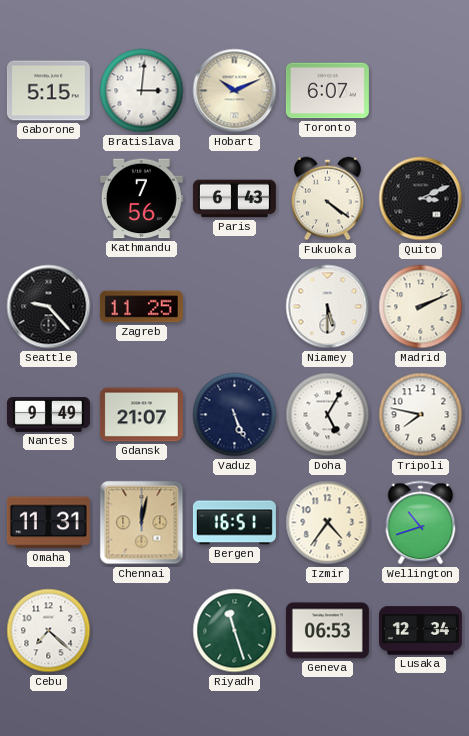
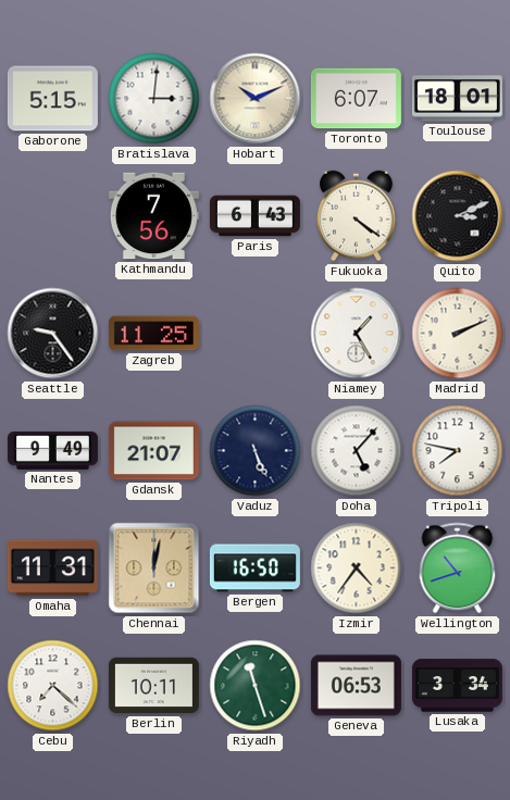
Toulouse: none -> 18:01
Seattle: 9:23 -> 9:24
Niamey: 5:30 -> 1:25
Doha: 5:05 -> 5:07
Bergen: 16:51 -> 16:50
Berlin: none -> 10:11
Lusaka: 12:34 -> 3:34
